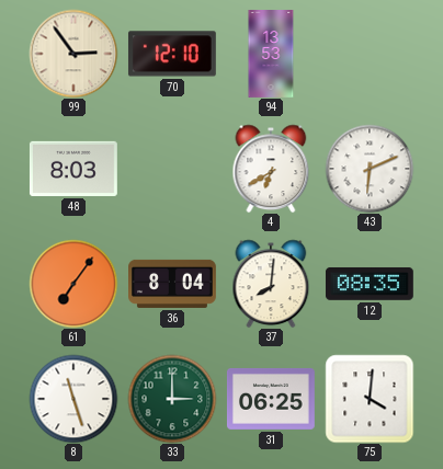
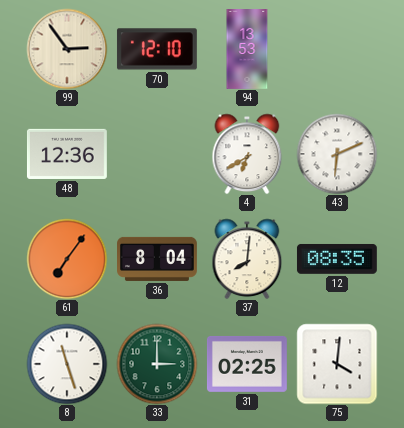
48: 8:03 -> 12:36
31: 06:25 -> 02:25
